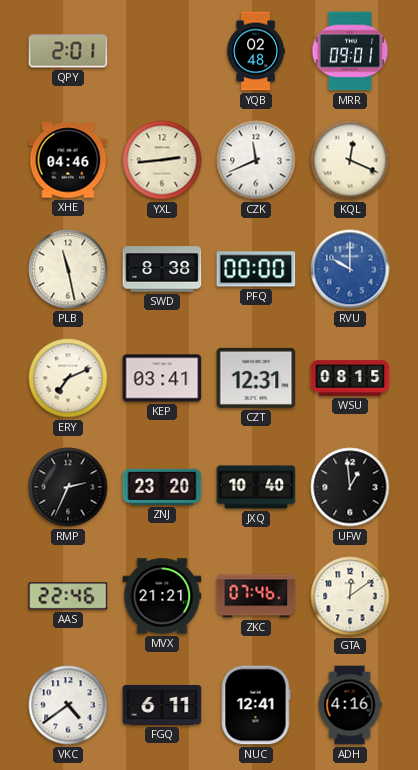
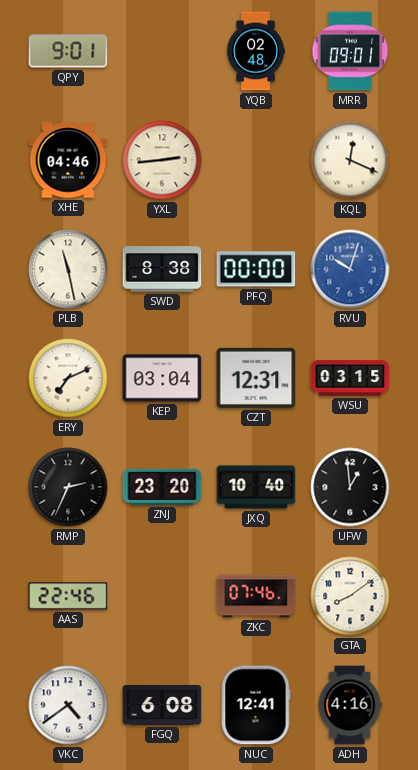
QPY: 2:01 -> 9:01
CZK: 11:41 -> none
RVU: 10:00 -> 10:03
KEP: 03:41 -> 03:04
WSU: 08:15 -> 03:15
MVX: 21:21 -> none
GTA: 12:09 -> 8:09
FGQ: 6:11 -> 6:08
